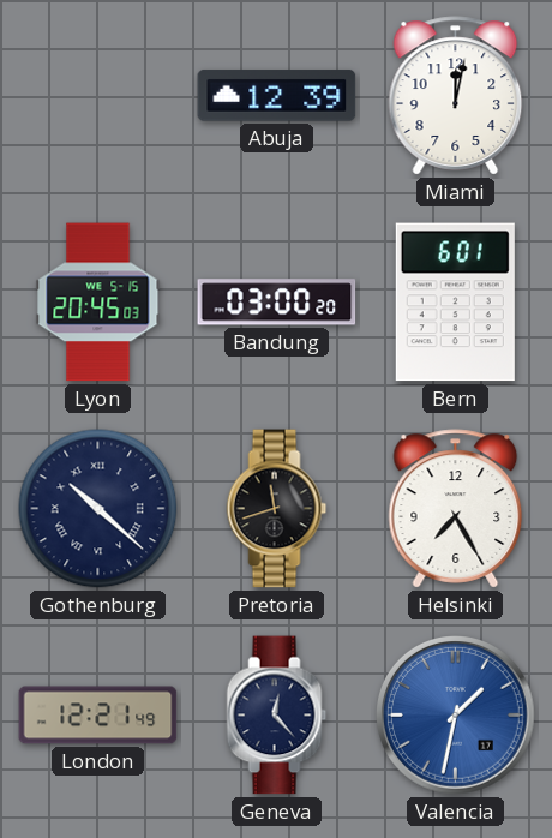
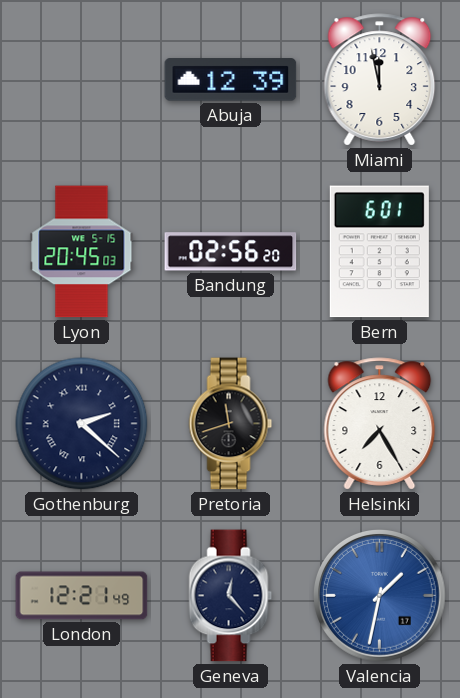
Miami: 12:02 -> 11:58
Bandung: 03:00 -> 02:56
Gothenburg: 10:22 -> 2:22
